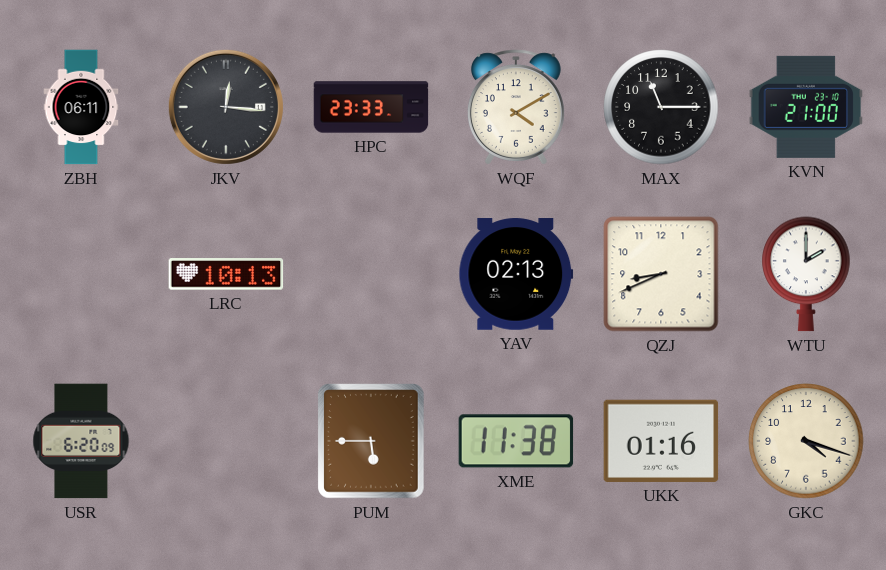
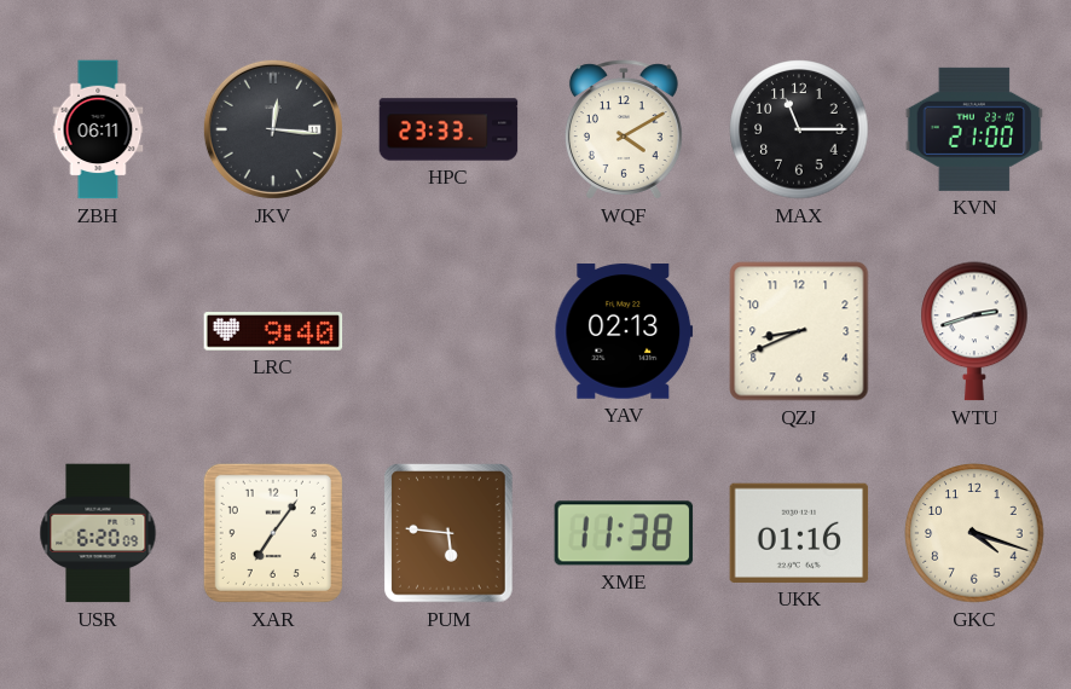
LRC: 10:13 -> 9:40
WTU: 2:00 -> 2:42
XAR: none -> 7:06
PUM: 5:45 -> 5:46
